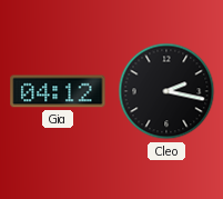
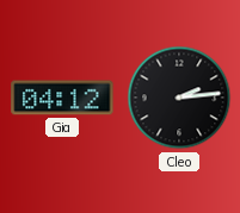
Cleo: 2:17 -> 2:14
